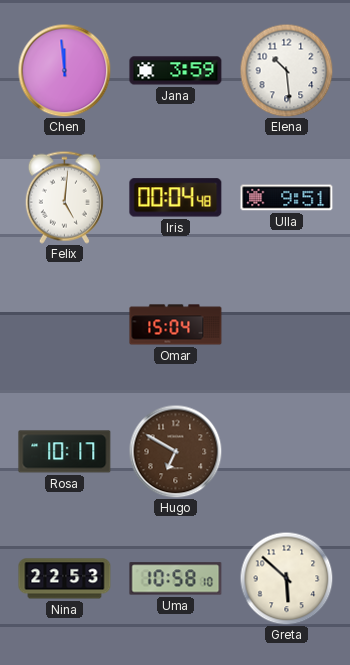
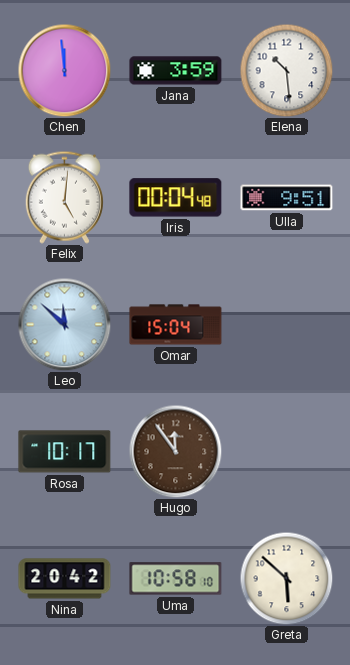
Leo: none -> 11:52
Hugo: 6:50 -> 11:54
Nina: 22:53 -> 20:42
